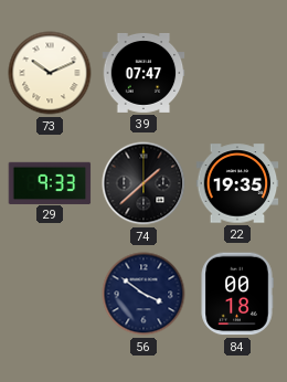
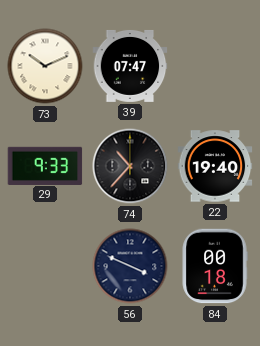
74: 1:38 -> 10:37
22: 19:35 -> 19:40
56: 3:51 -> 3:49
